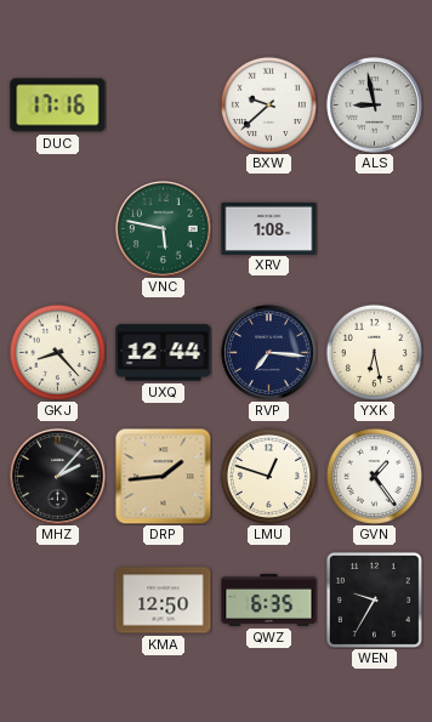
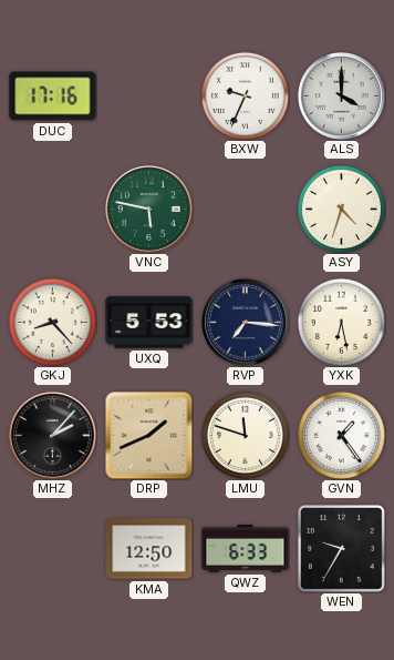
BXW: 9:38 -> 9:34
ALS: 8:58 -> 4:00
XRV: 1:08 -> none
ASY: none -> 4:33
UXQ: 12:44 -> 5:53
DRP: 1:44 -> 1:41
LMU: 12:48 -> 11:48
QWZ: 6:35 -> 6:33
